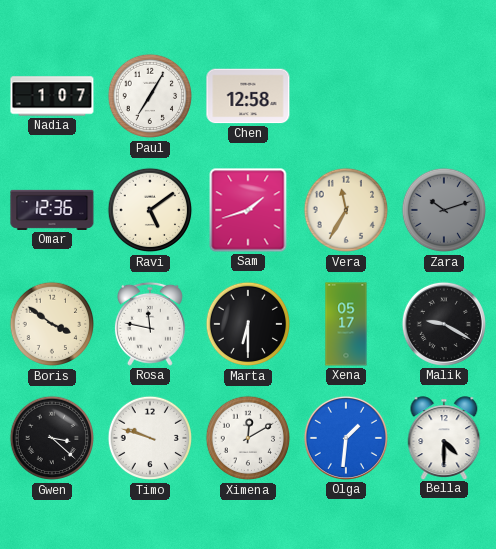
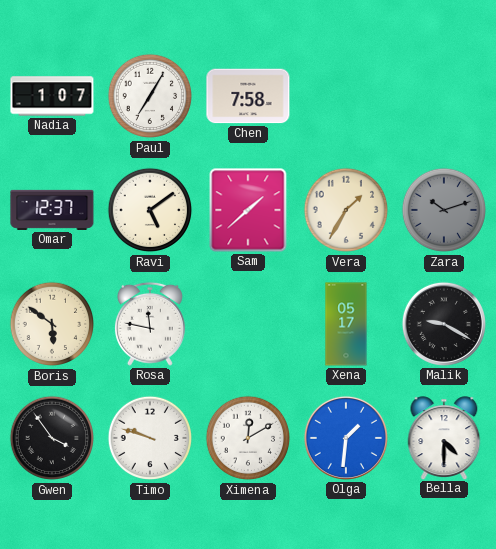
Chen: 12:58 -> 7:58
Omar: 12:36 -> 12:37
Sam: 1:42 -> 1:38
Vera: 11:35 -> 1:35
Boris: 3:51 -> 5:51
Marta: 6:30 -> none
Gwen: 3:22 -> 3:54
